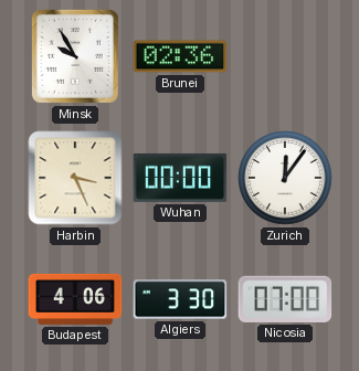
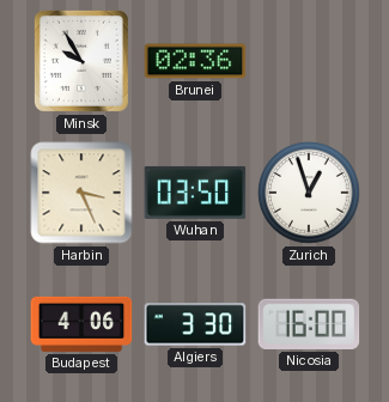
Wuhan: 00:00 -> 03:50
Zurich: 12:06 -> 12:57
Nicosia: 07:00 -> 16:00
